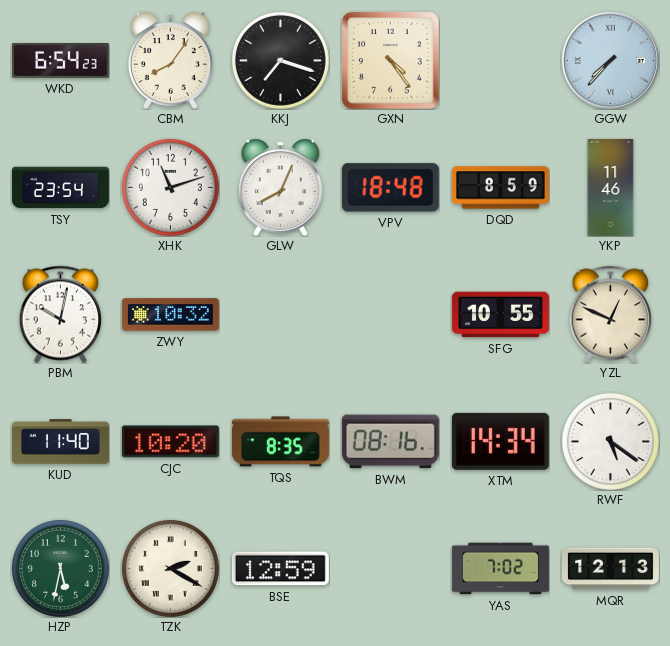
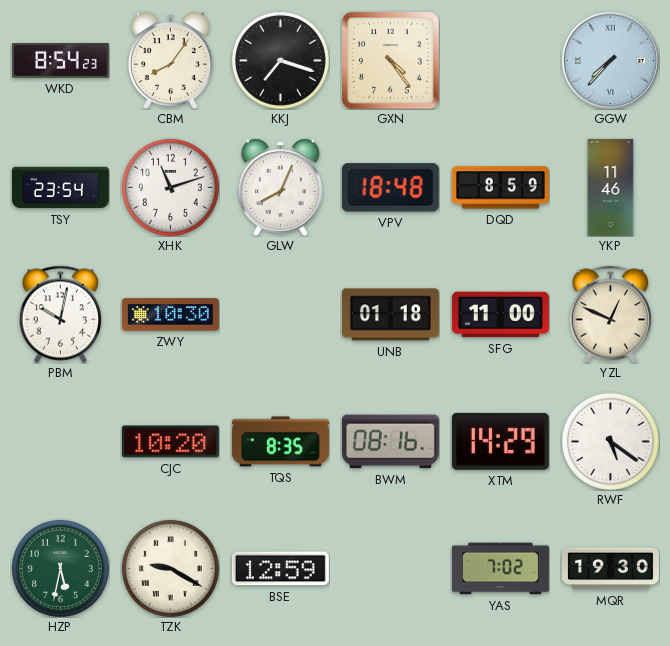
WKD: 6:54 -> 8:54
ZWY: 10:32 -> 10:30
UNB: none -> 01:18
SFG: 10:55 -> 11:00
KUD: 11:40 -> none
XTM: 14:34 -> 14:29
TZK: 2:20 -> 9:20
MQR: 12:13 -> 19:30
